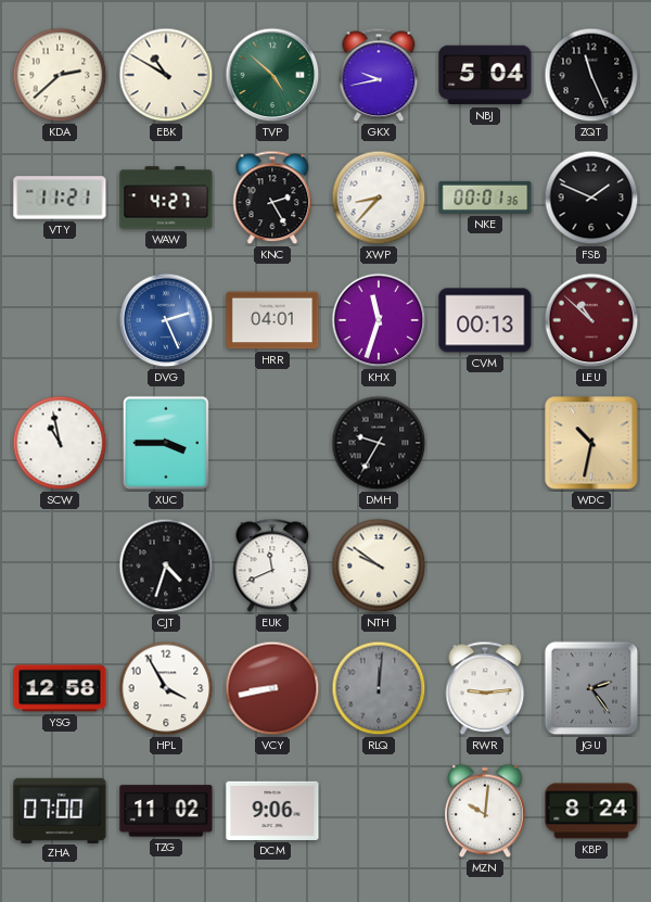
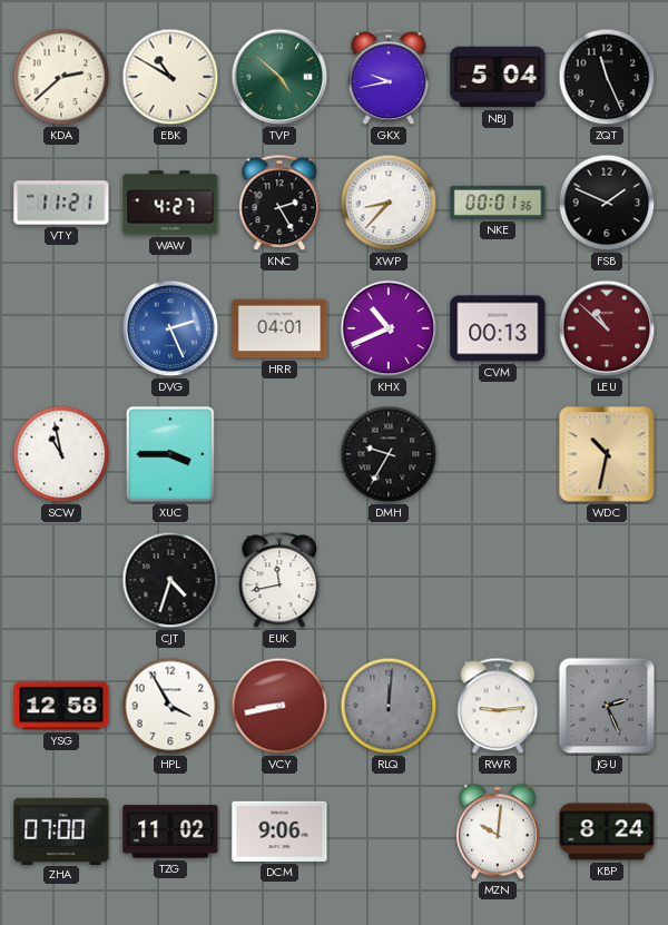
KHX: 11:33 -> 10:41
EUK: 11:41 -> 11:43
NTH: 9:51 -> none
JGU: 2:24 -> 2:26
